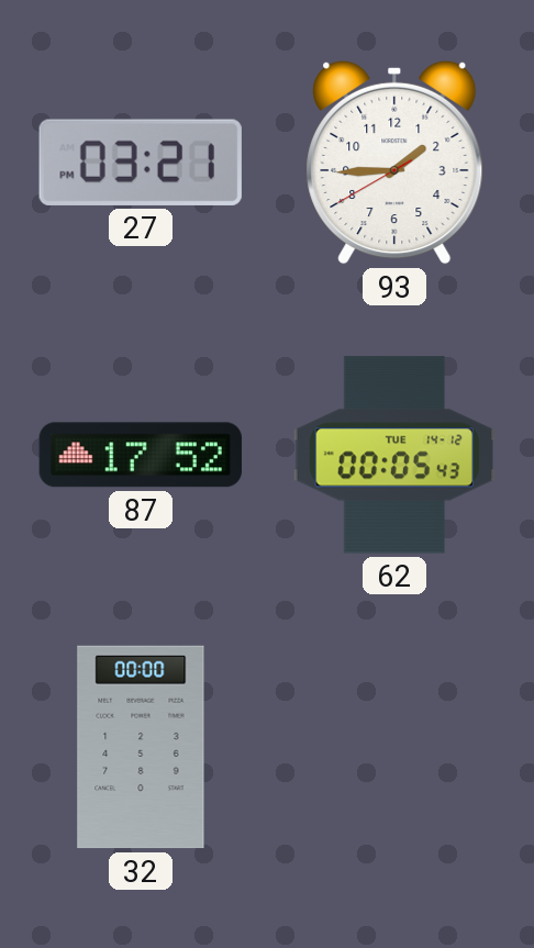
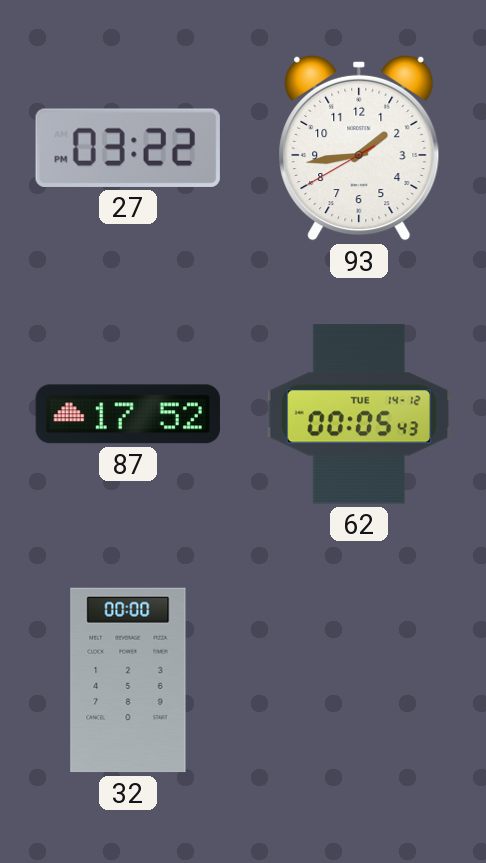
27: 03:21 -> 03:22
93: 1:44 -> 1:43
